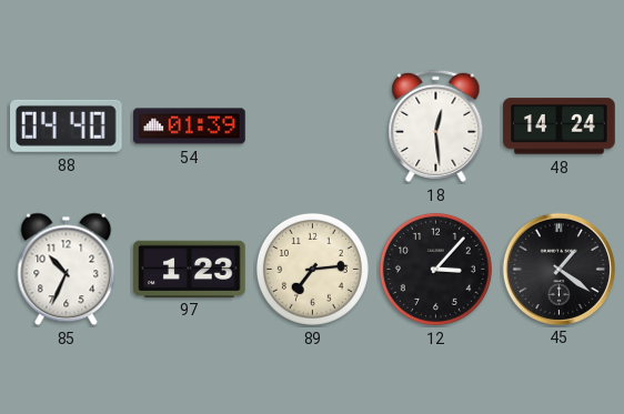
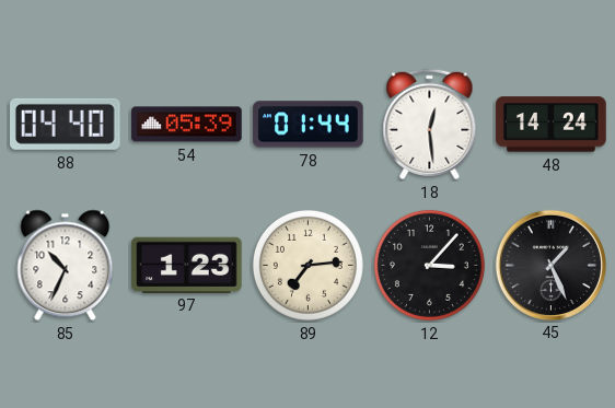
54: 01:39 -> 05:39
78: none -> 01:44
45: 1:21 -> 1:26
